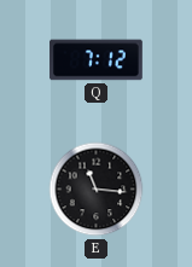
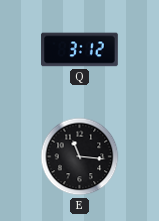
Q: 7:12 -> 3:12
